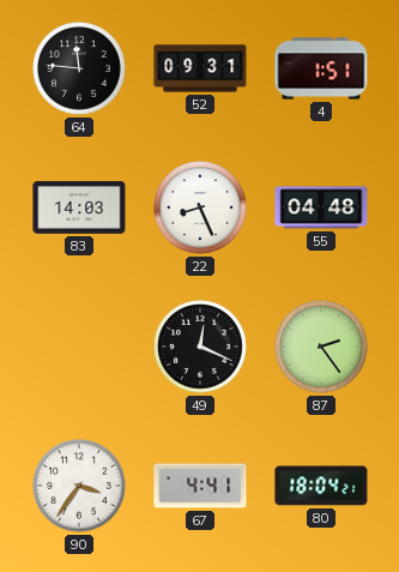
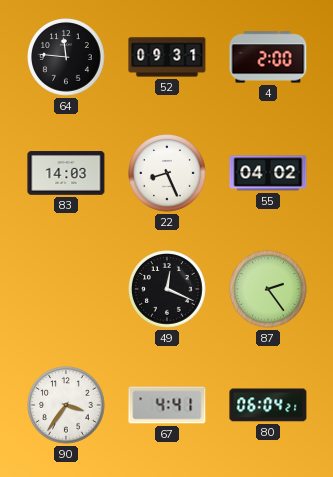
4: 1:51 -> 2:00
55: 04:48 -> 04:02
80: 18:04 -> 06:04
